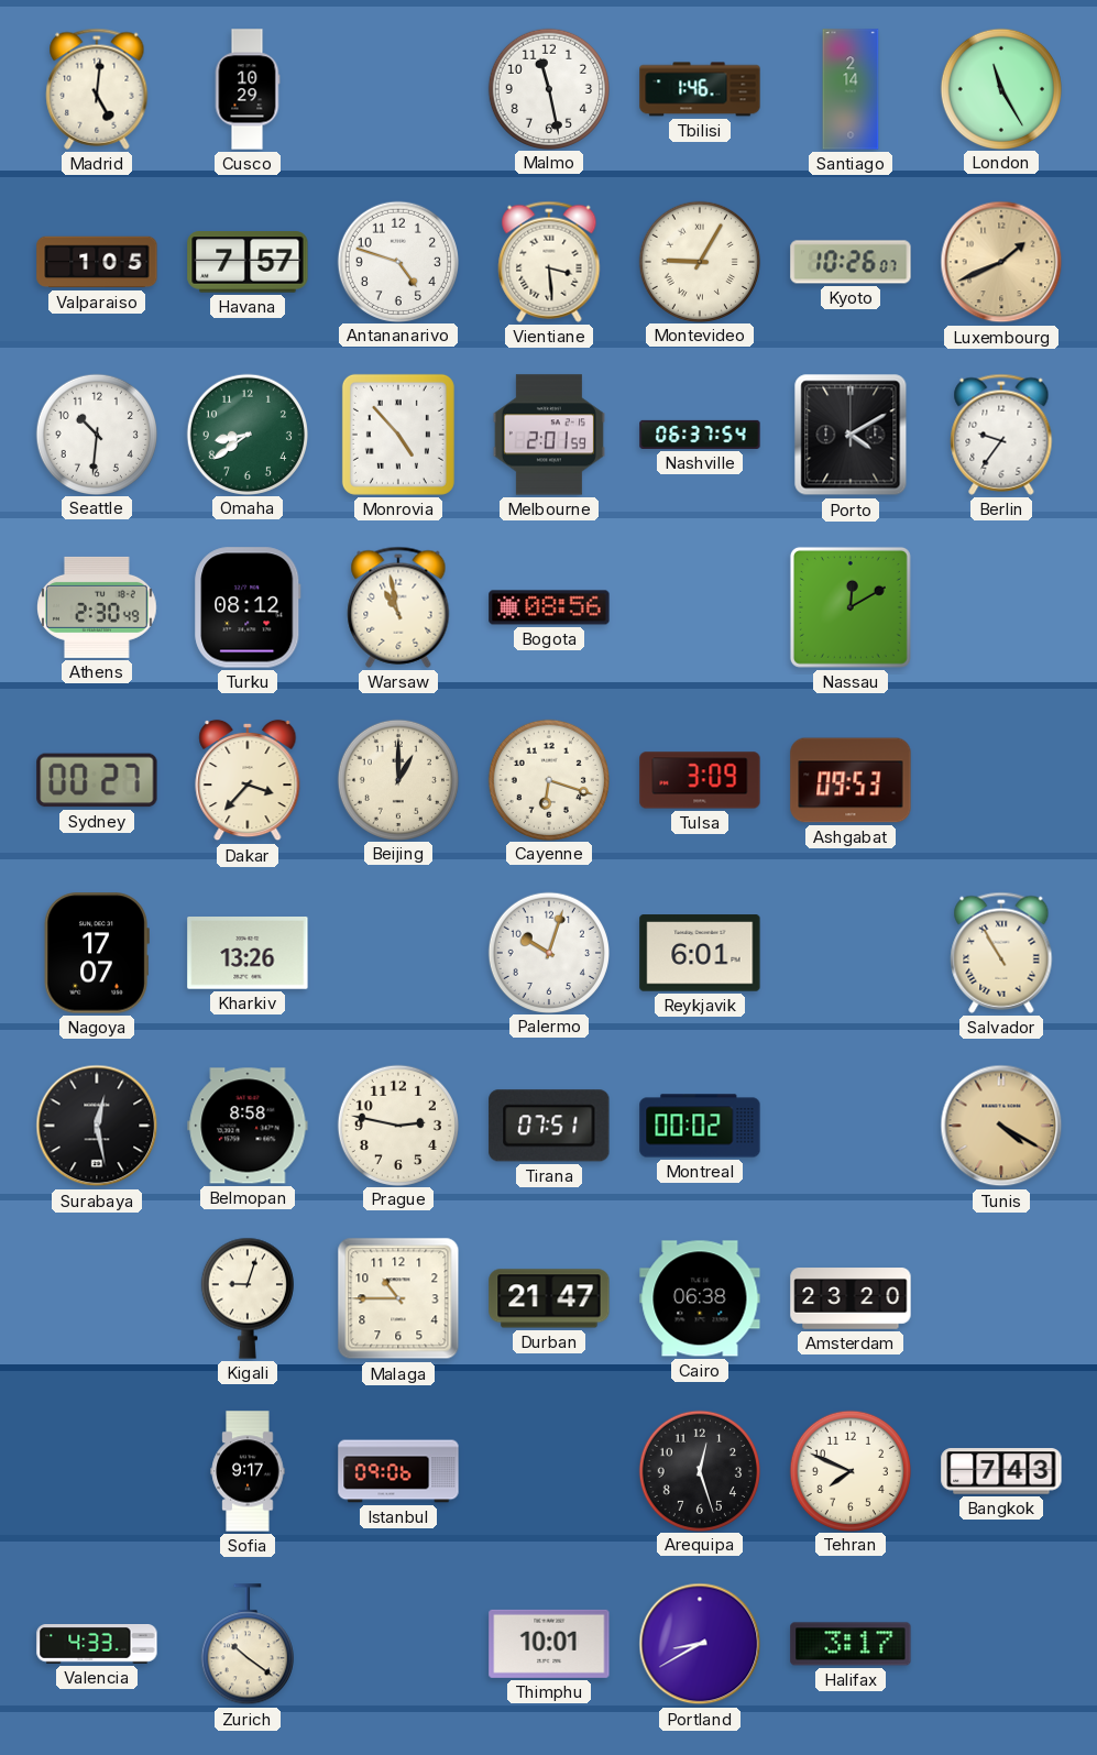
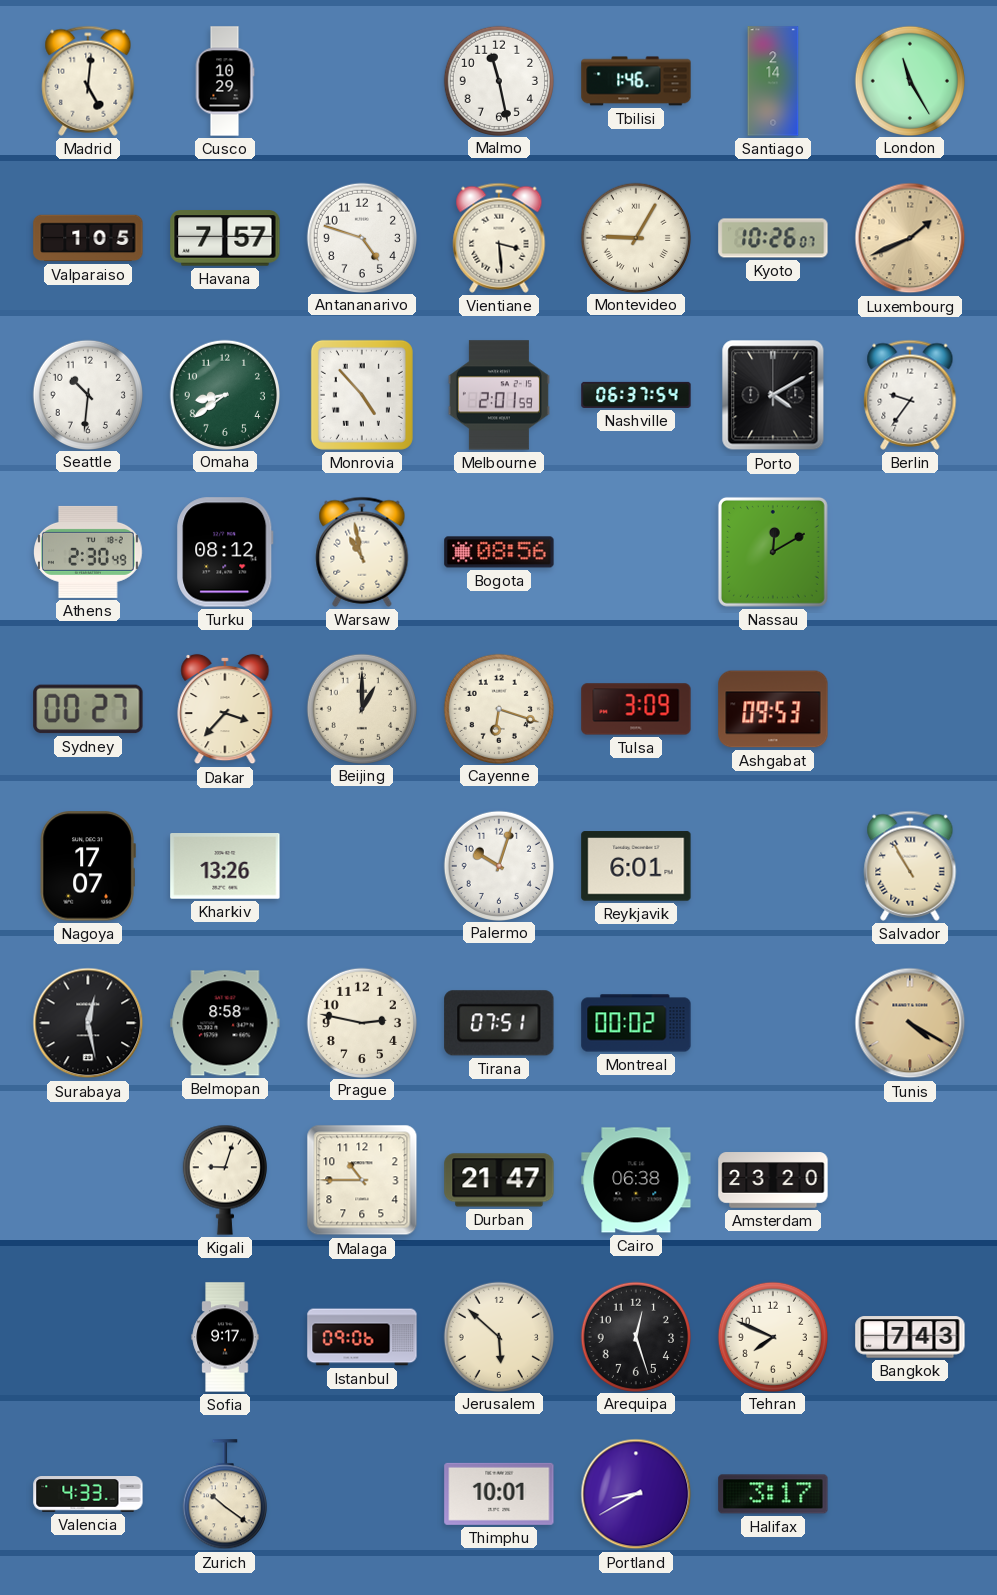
Jerusalem: none -> 5:52
